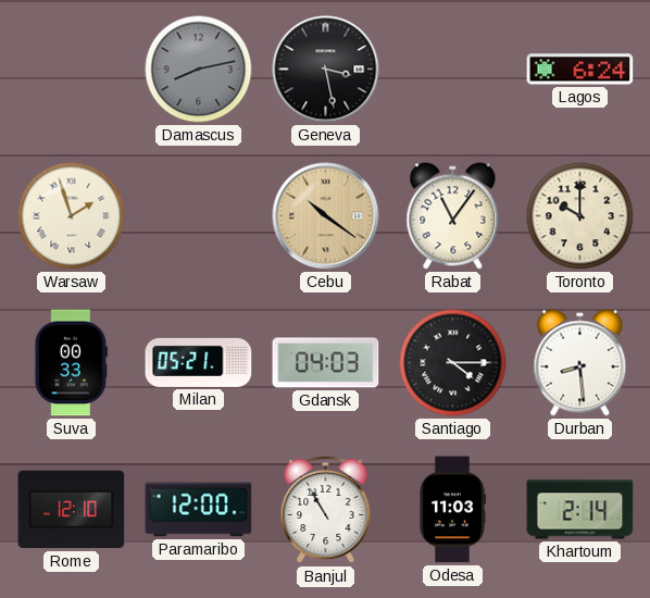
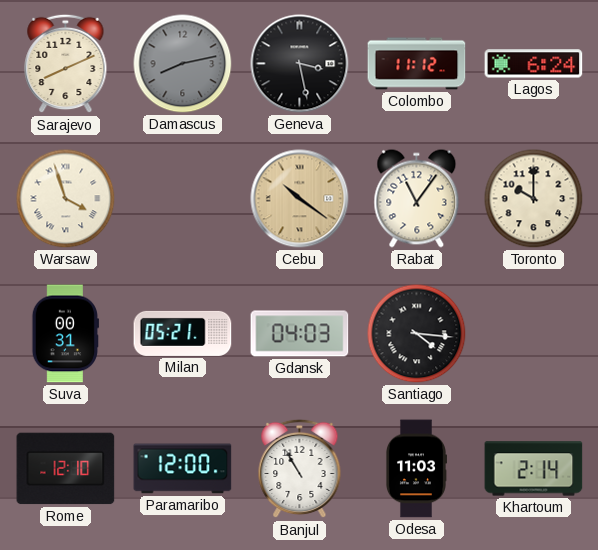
Sarajevo: none -> 8:11
Colombo: none -> 11:12
Warsaw: 1:57 -> 3:57
Suva: 00:33 -> 00:31
Santiago: 4:15 -> 4:16
Durban: 8:29 -> none
